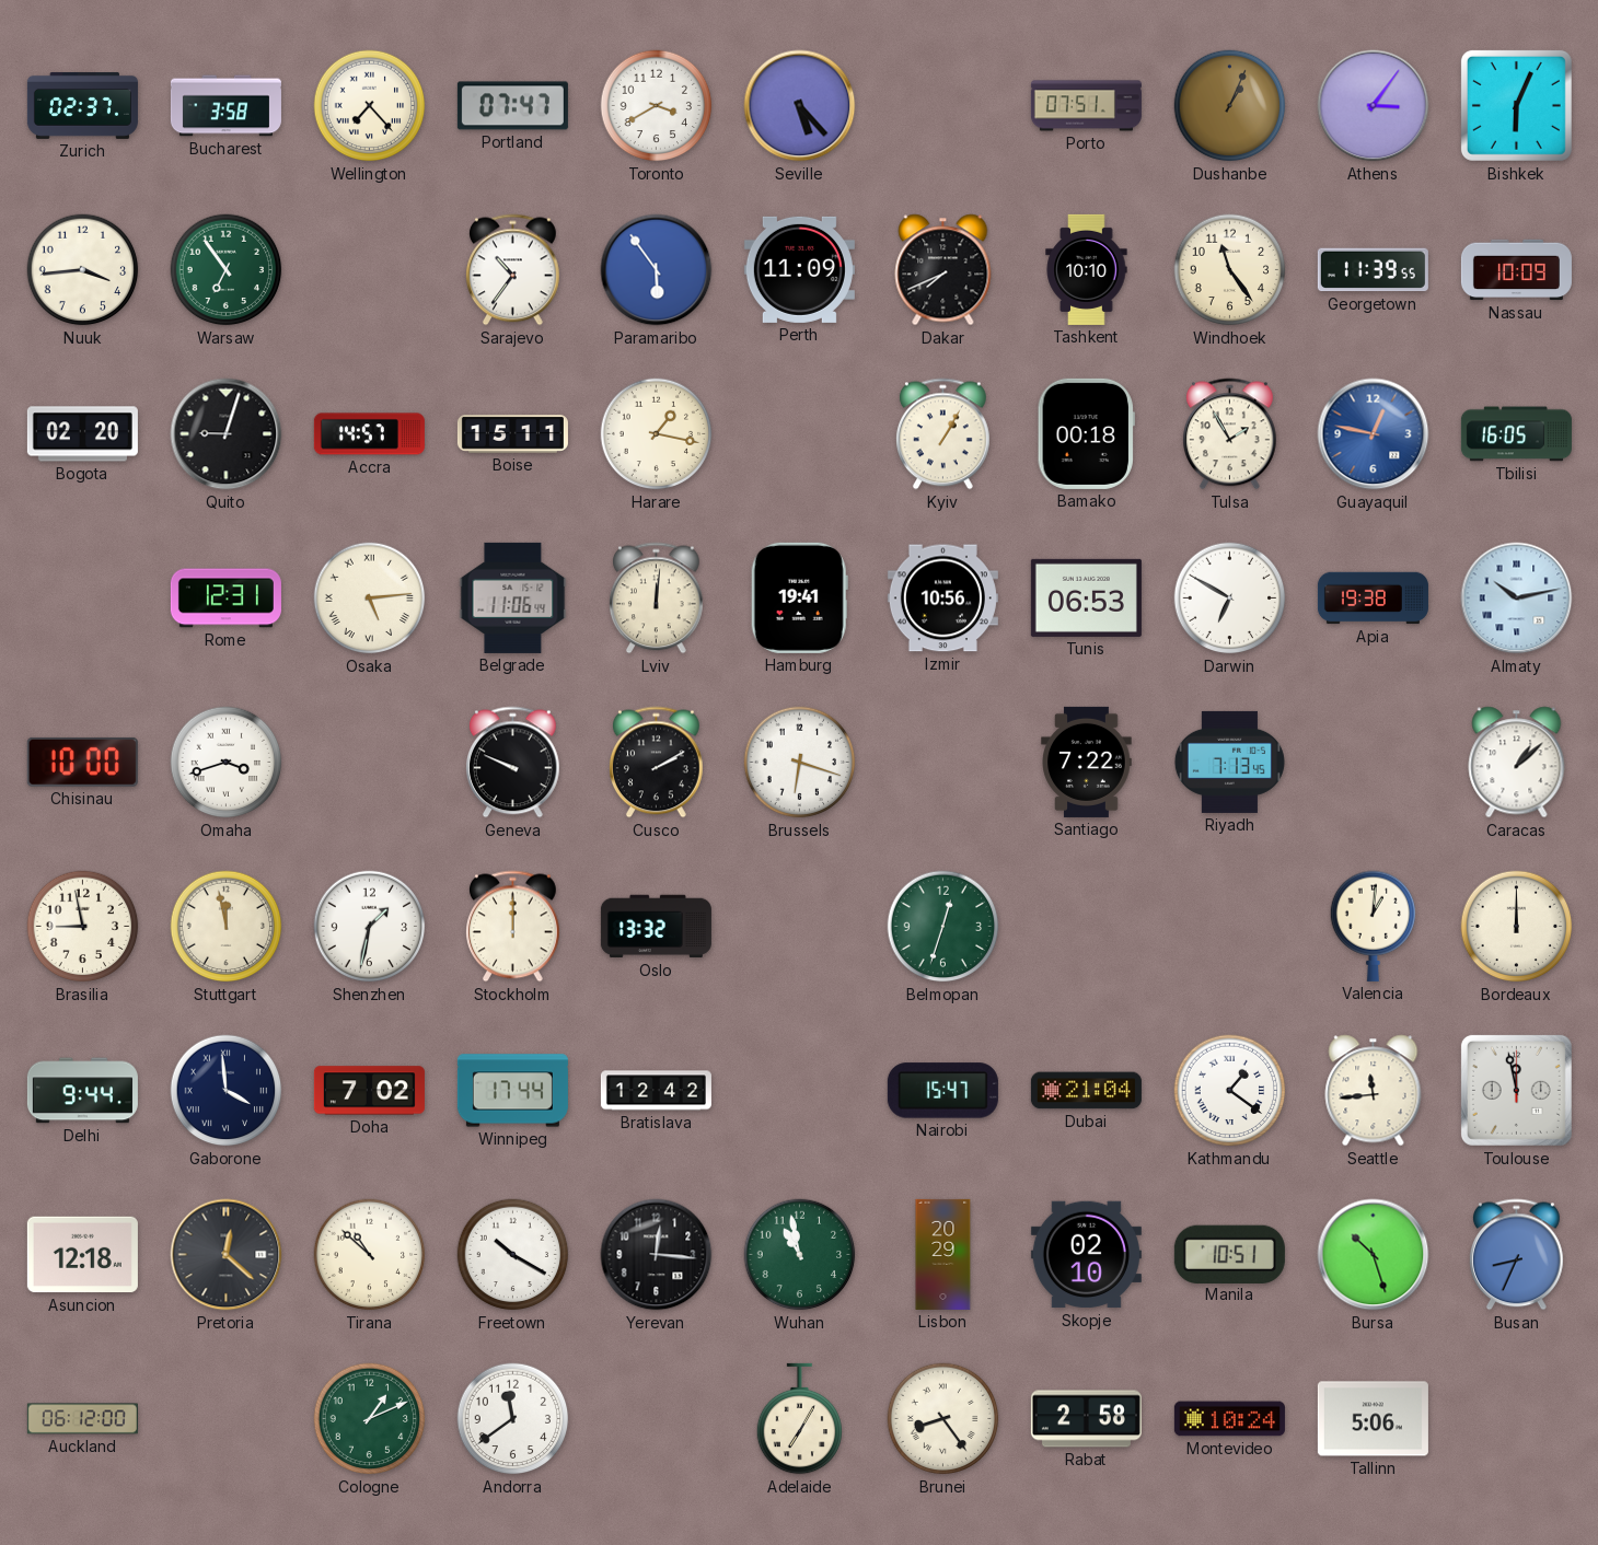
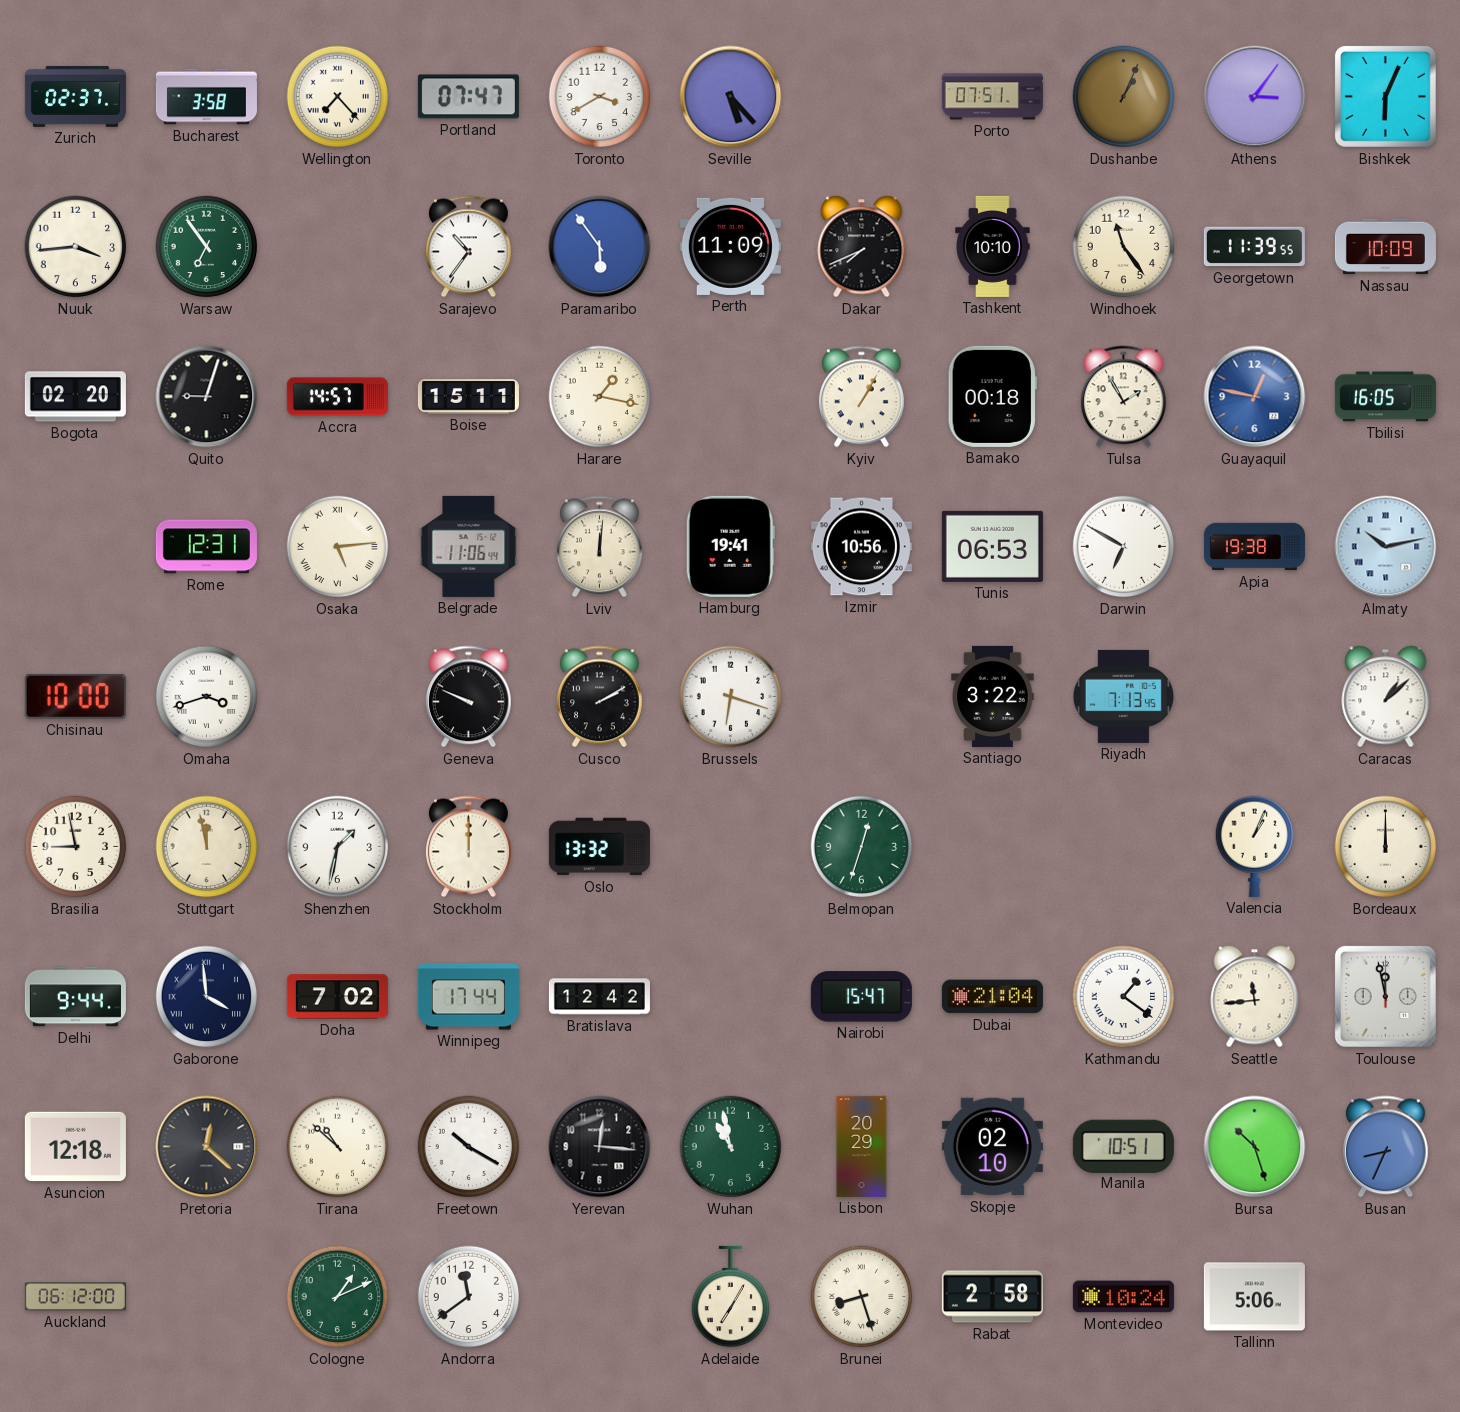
Santiago: 7:22 -> 3:22
Valencia: 1:01 -> 1:04
Brunei: 8:24 -> 8:27
